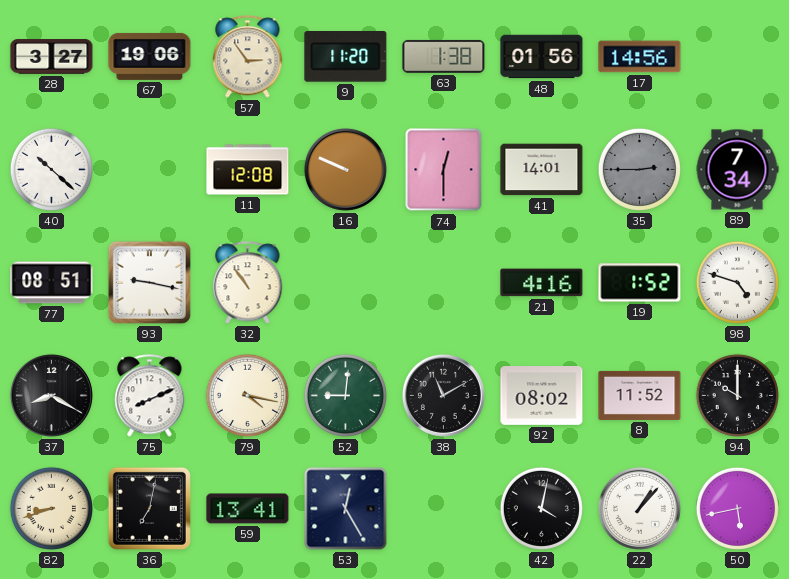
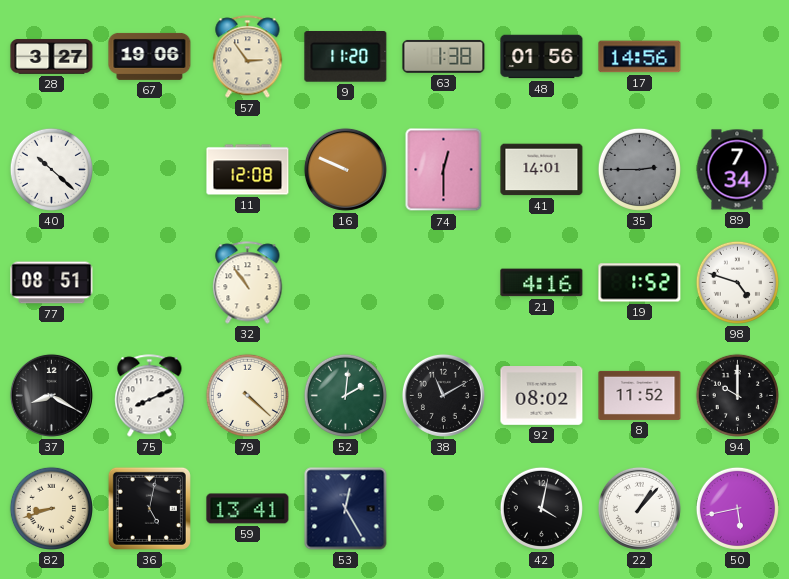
93: 9:17 -> none
79: 4:17 -> 4:22
52: 9:01 -> 2:01
36: 7:02 -> 5:02
